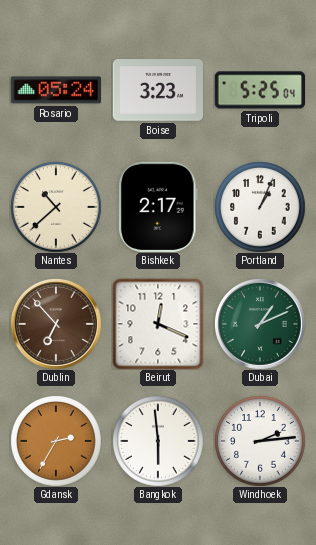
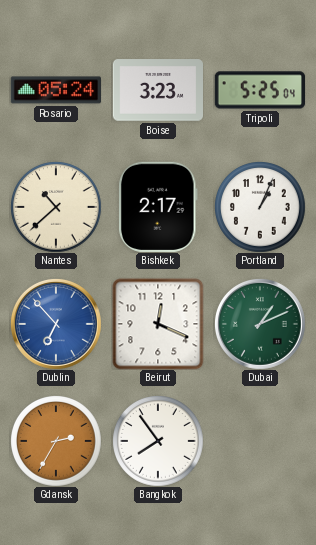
Dublin dial: brown -> blue
Bangkok: 5:59 -> 7:54
Windhoek: 2:14 -> none
